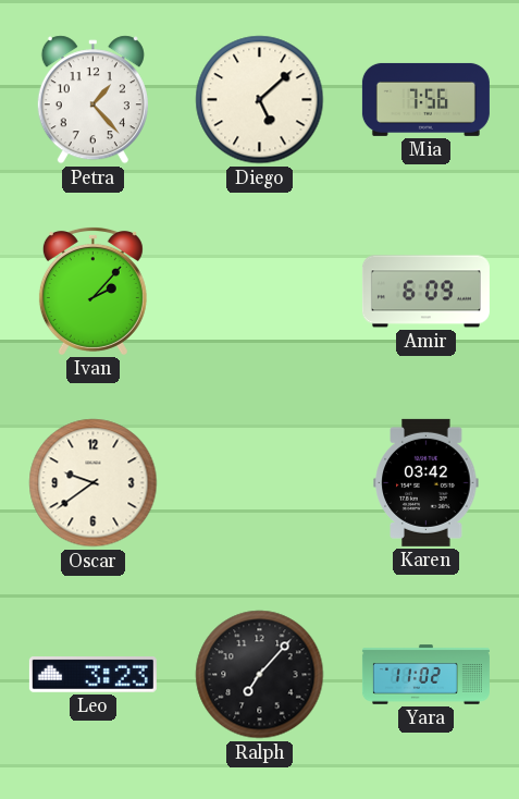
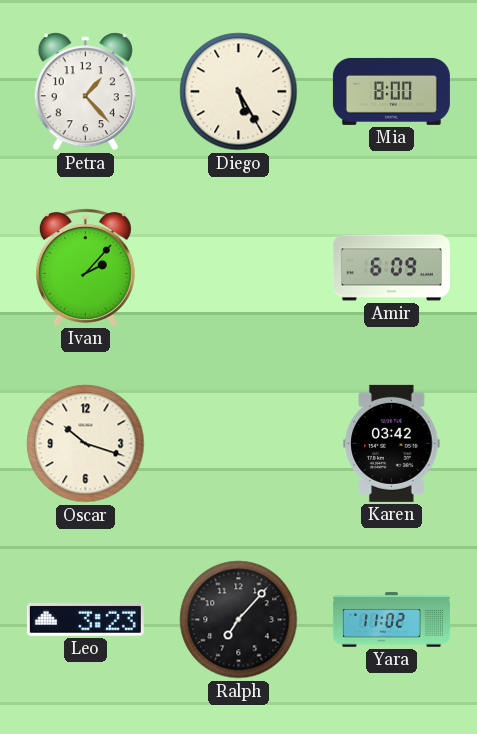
Diego: 5:08 -> 5:25
Mia: 7:56 -> 8:00
Oscar: 9:39 -> 10:18
